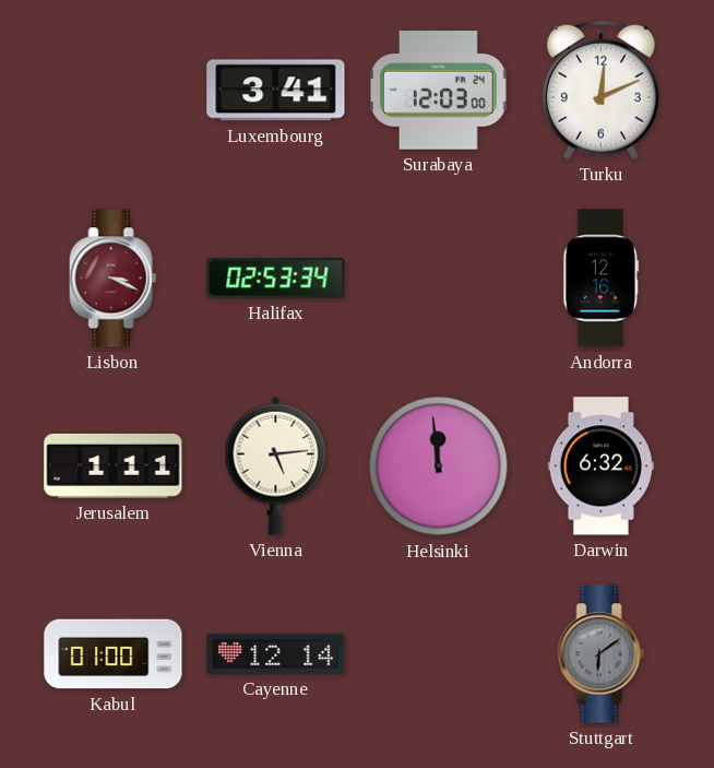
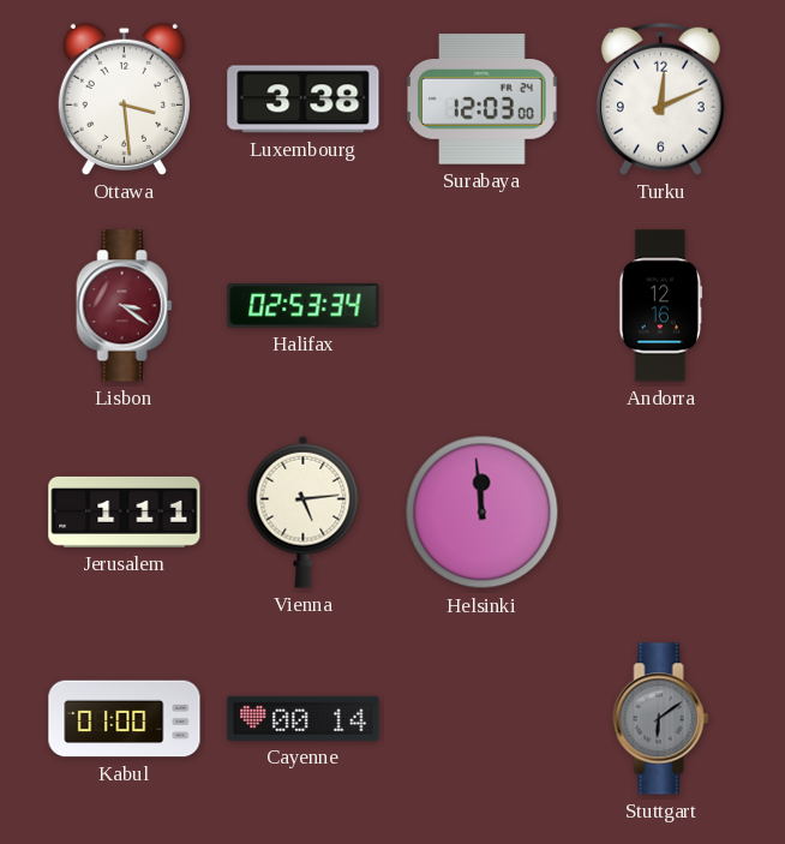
Ottawa: none -> 3:29
Luxembourg: 3:41 -> 3:38
Lisbon: 3:19 -> 3:21
Darwin: 6:32 -> none
Cayenne: 12:14 -> 00:14
